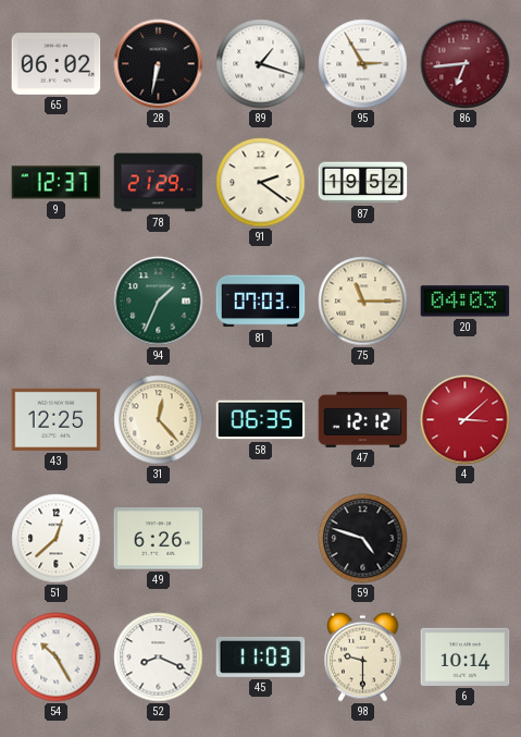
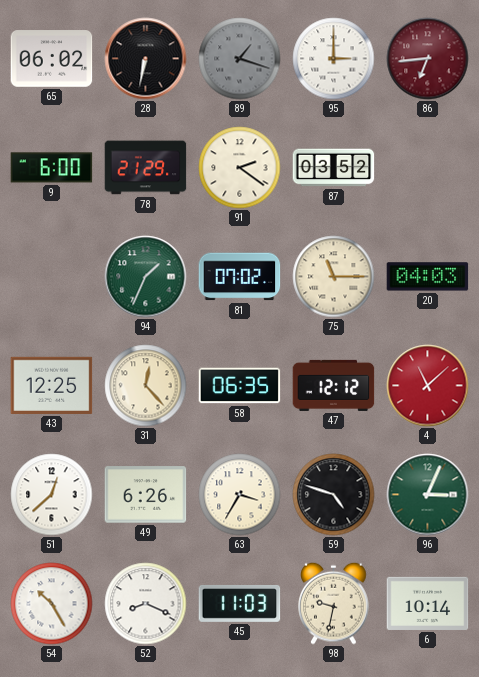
89 dial: white -> grey
95: 2:55 -> 3:00
9: 12:37 -> 6:00
87: 19:52 -> 03:52
81: 07:03 -> 07:02
4: 3:08 -> 11:08
63: none -> 3:35
96: none -> 3:04
98: 9:30 -> 9:32
